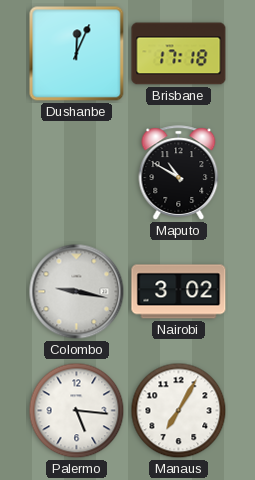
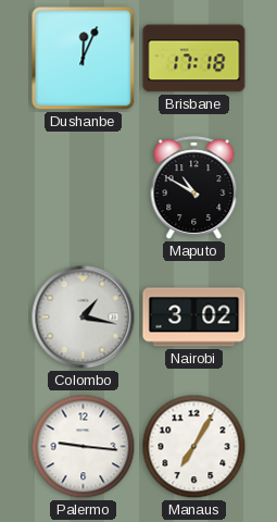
Colombo: 9:17 -> 1:17
Palermo: 5:16 -> 9:16
